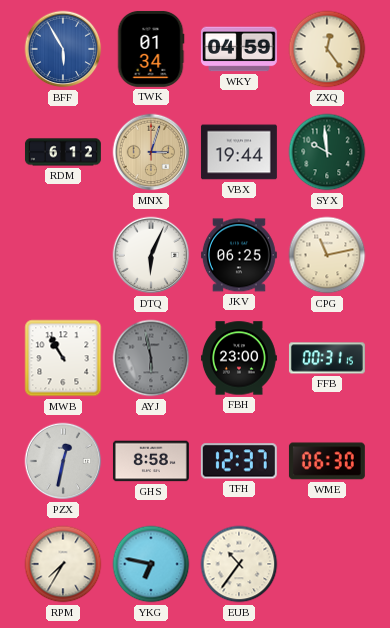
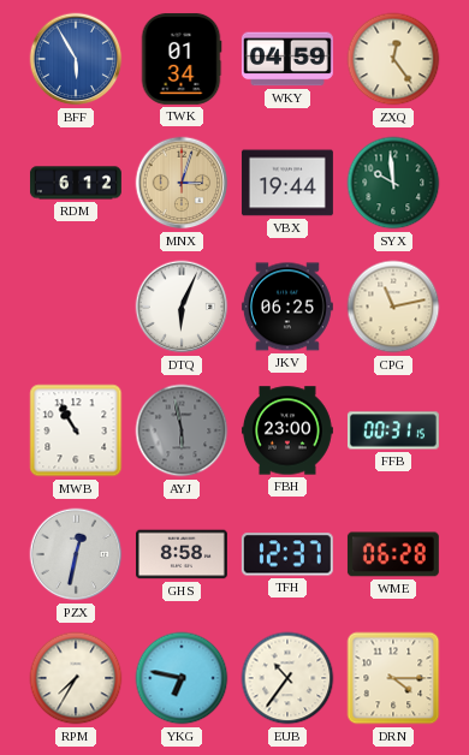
WME: 06:30 -> 06:28
DRN: none -> 4:15
